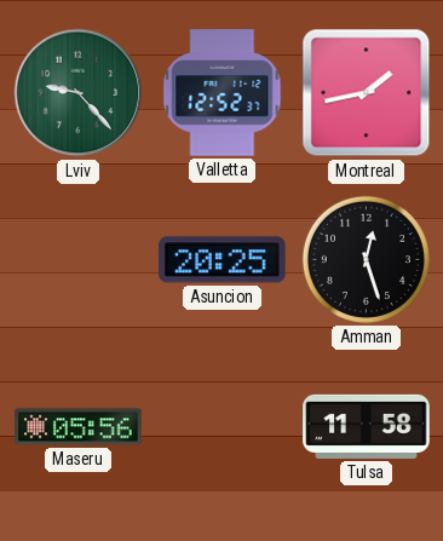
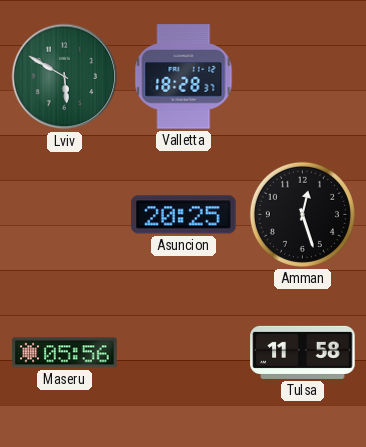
Lviv: 9:23 -> 5:50
Valletta: 12:52 -> 18:28
Montreal: 1:43 -> none
